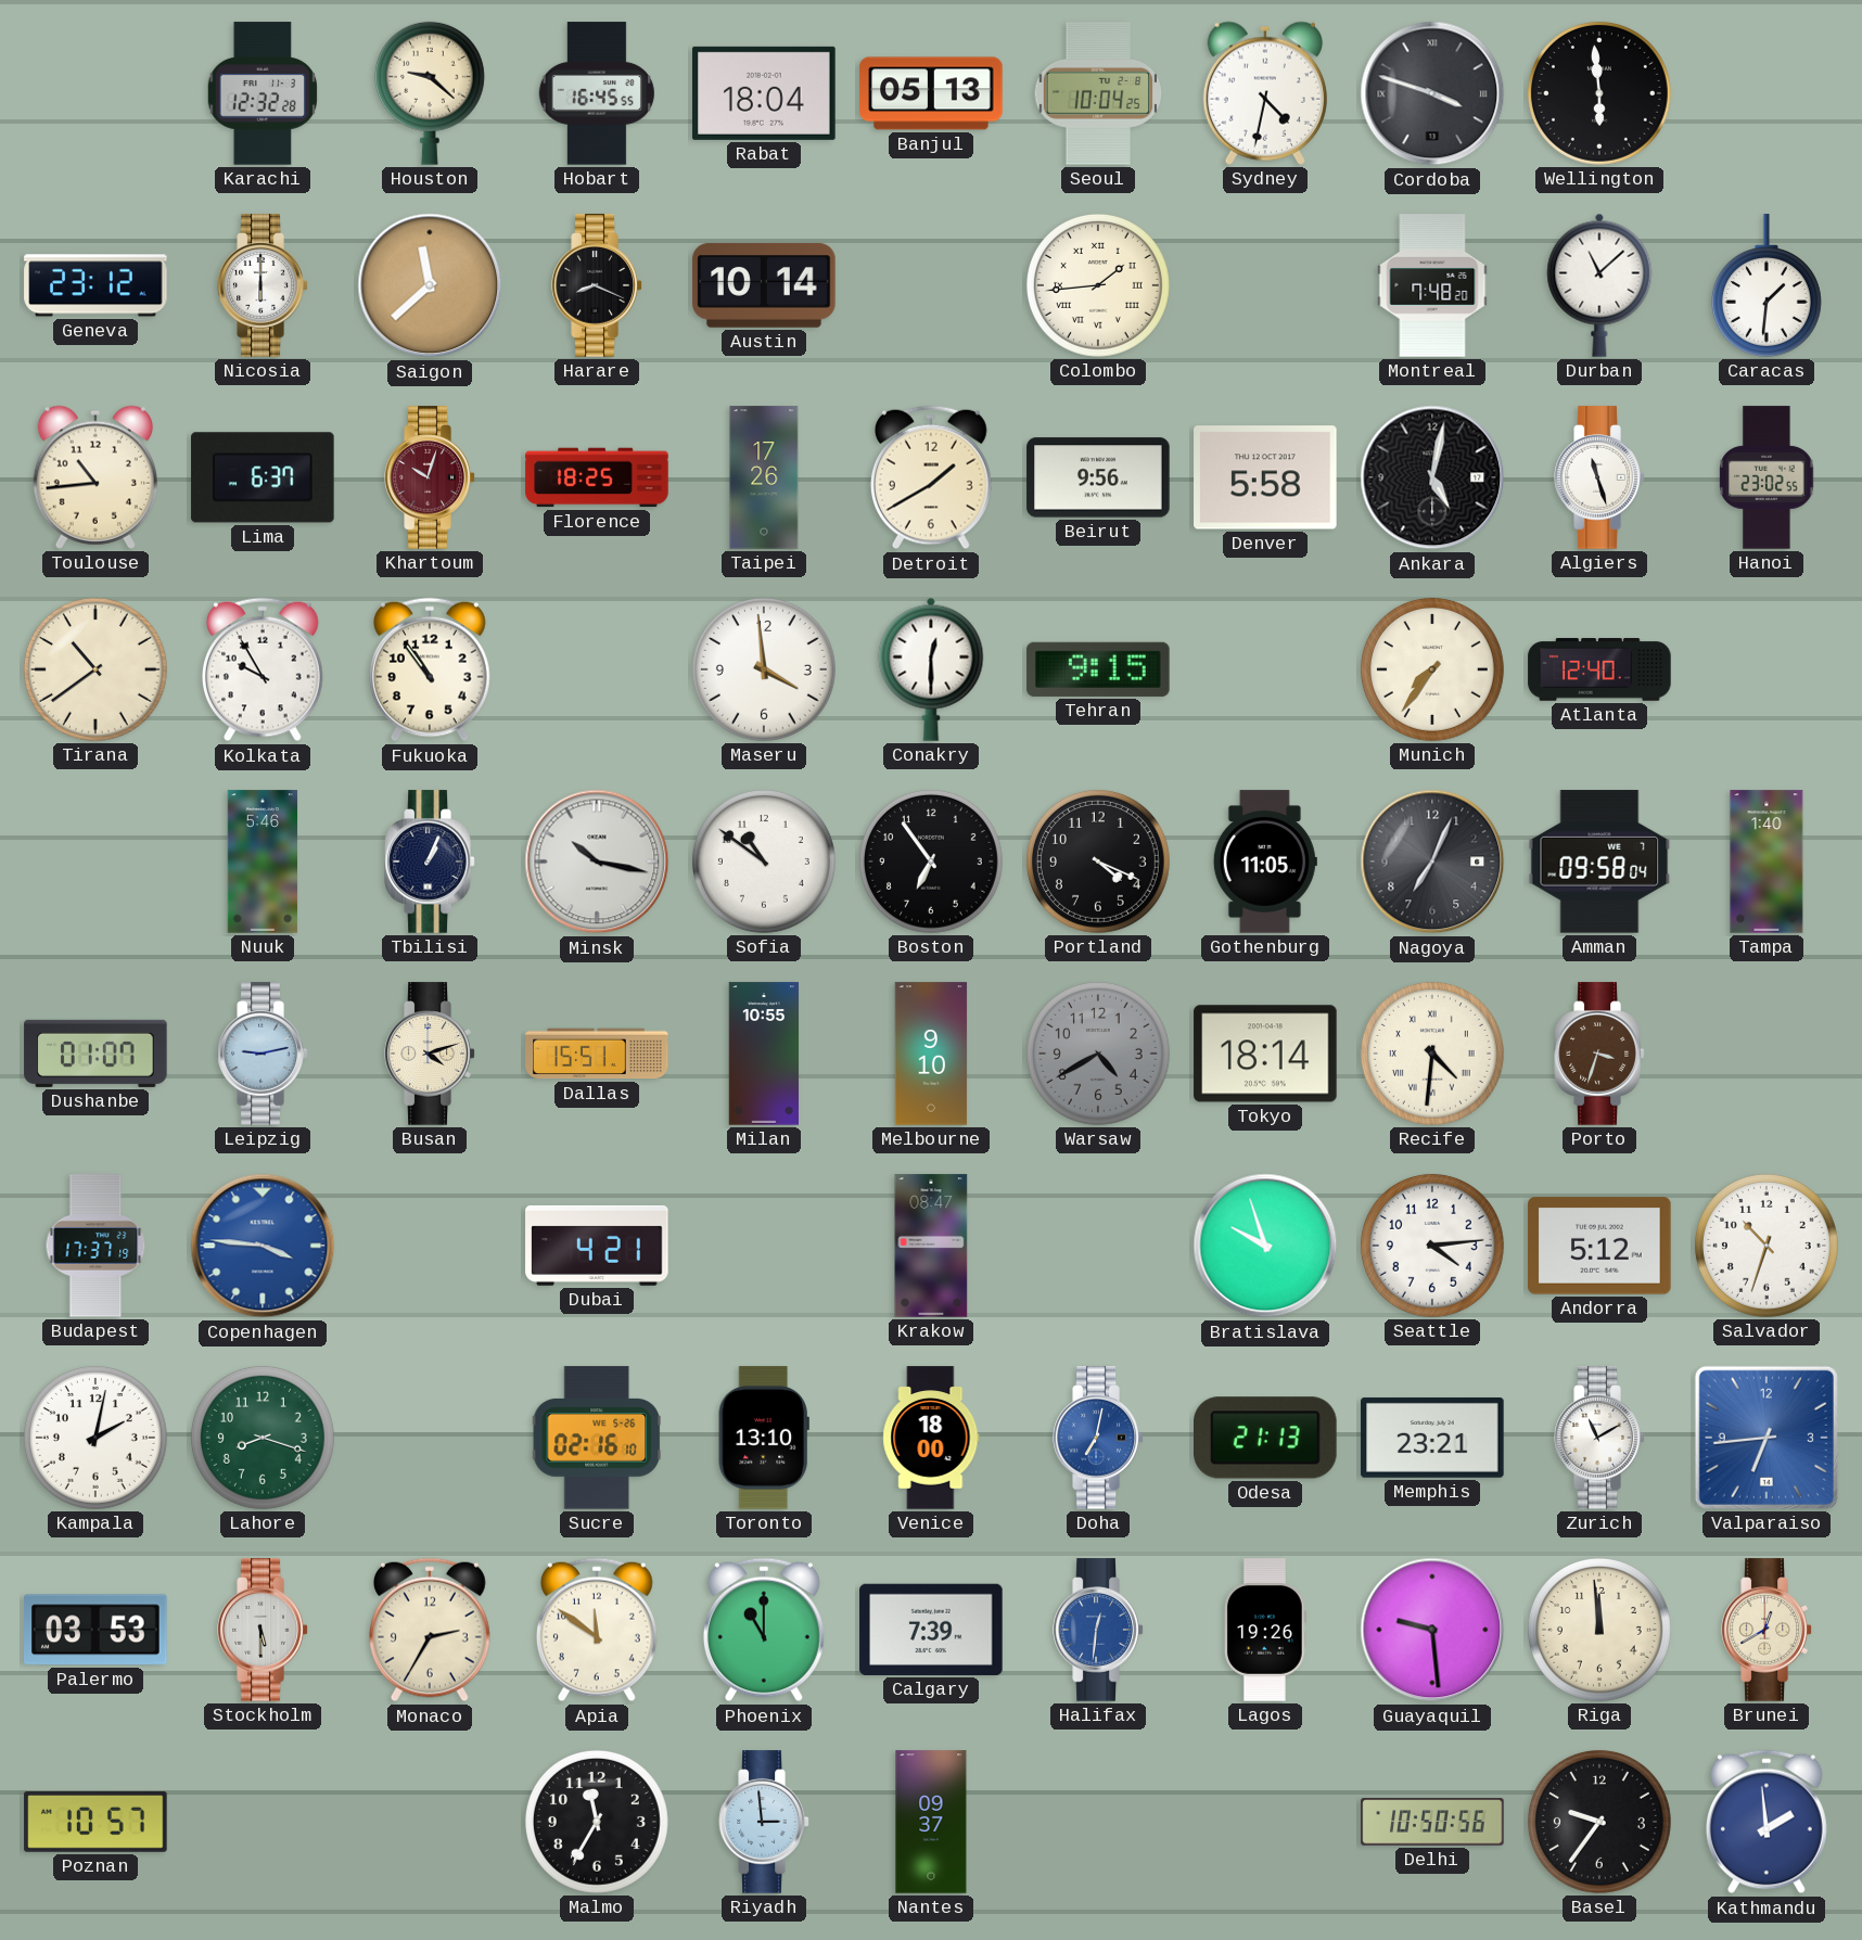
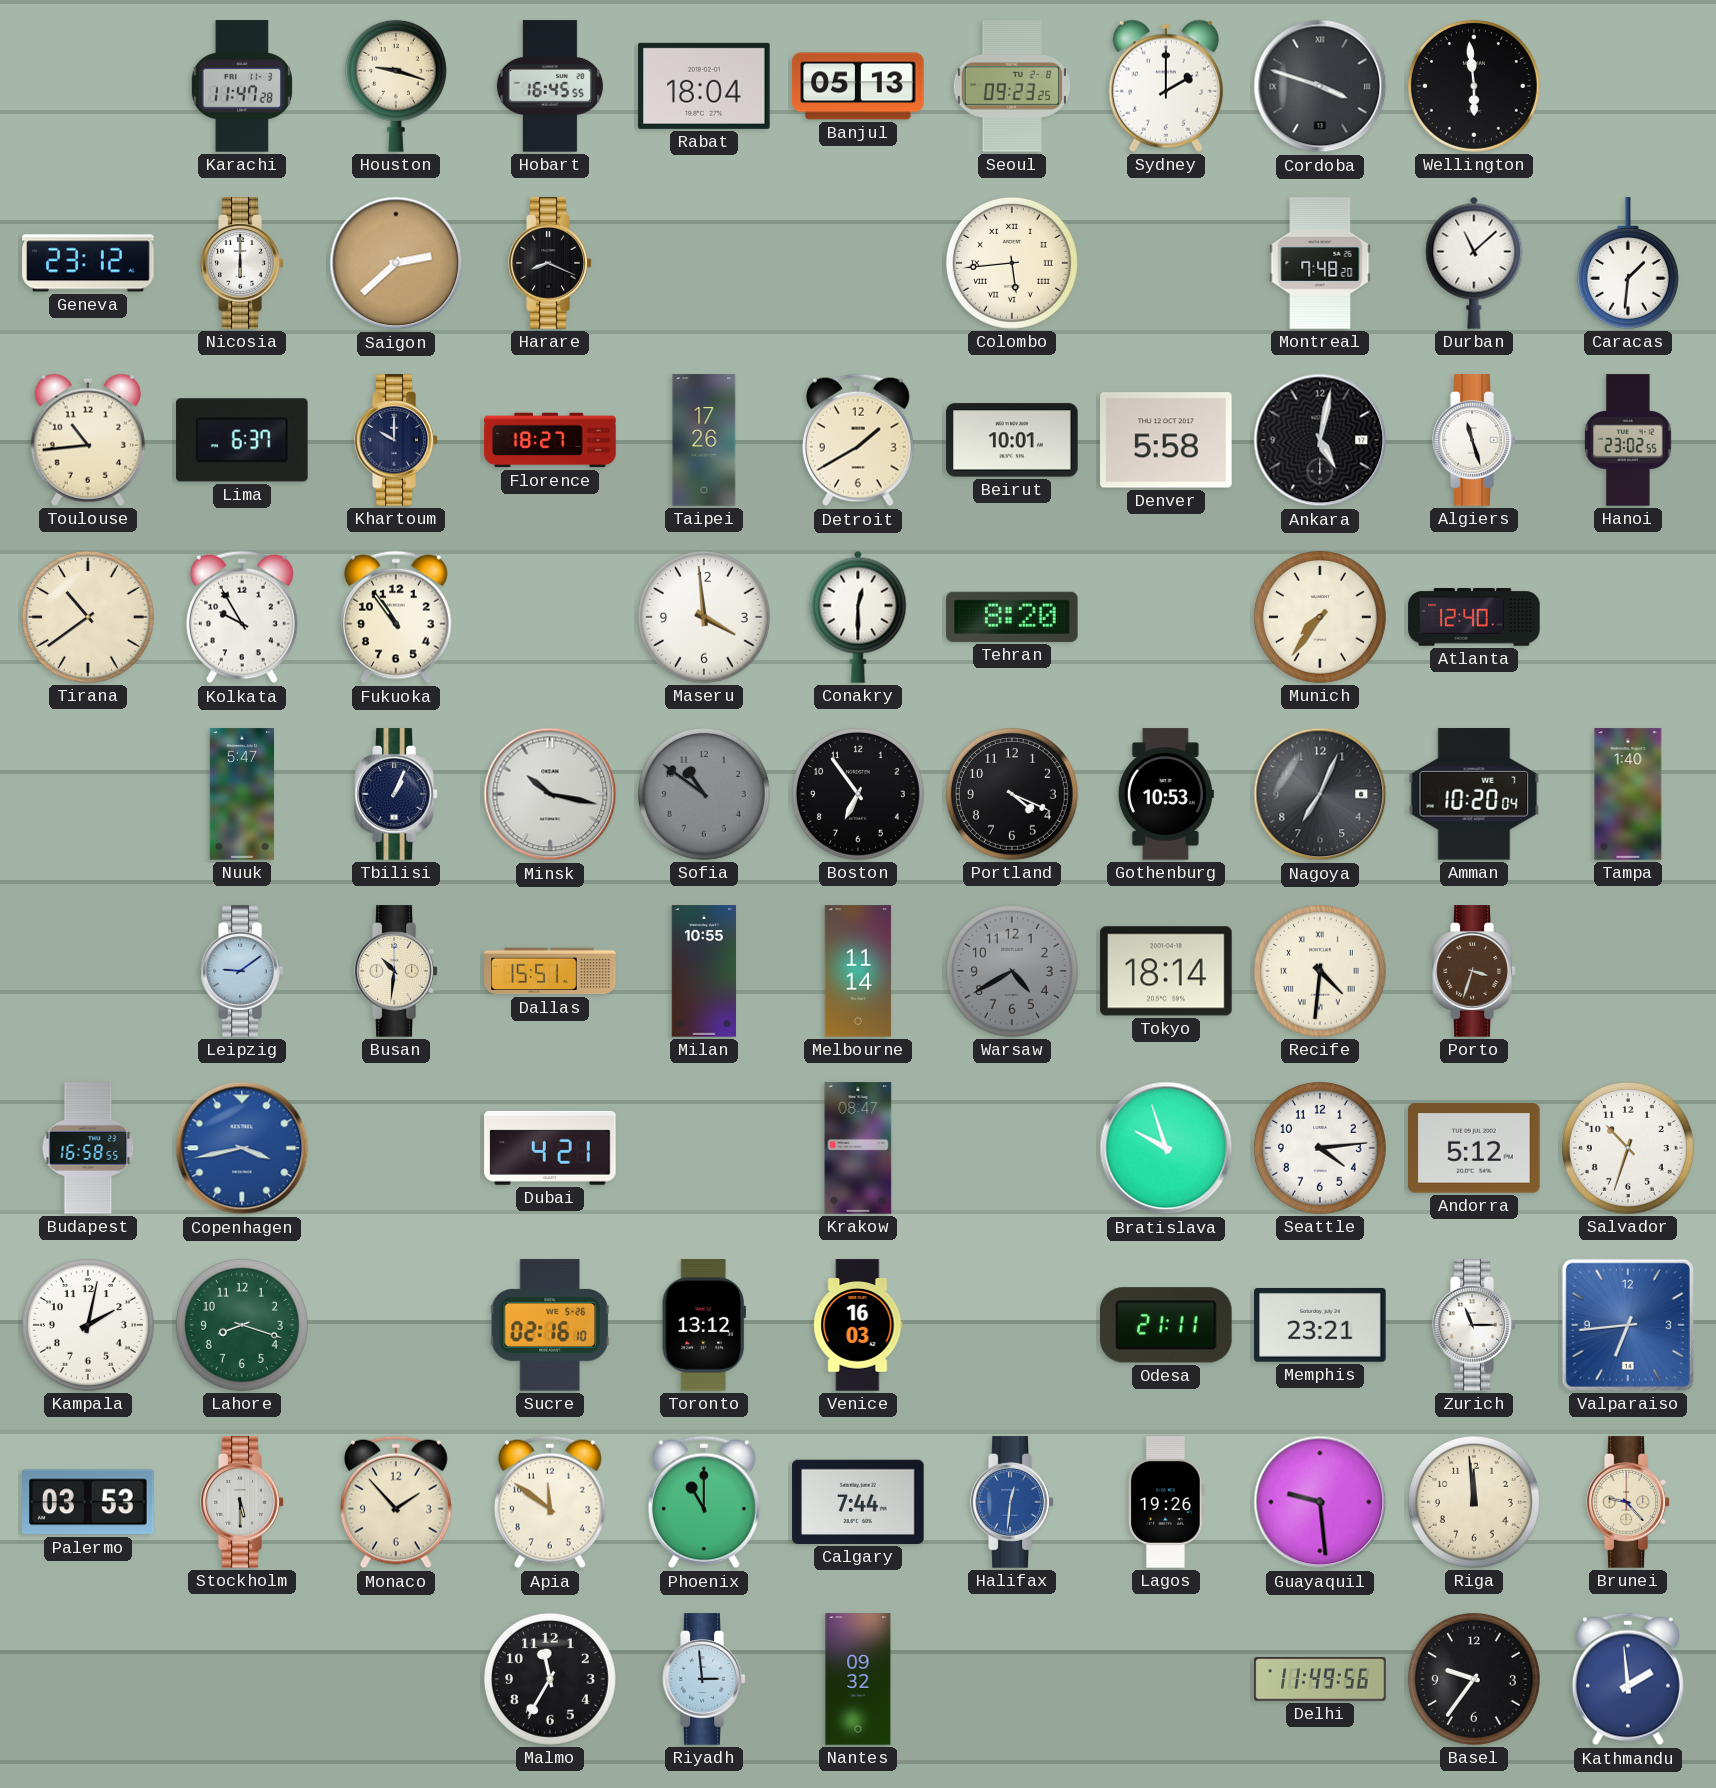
Karachi: 12:32 -> 11:47
Houston: 9:22 -> 9:18
Seoul: 10:04 -> 09:23
Sydney: 4:32 -> 2:00
Saigon: 11:38 -> 2:38
Austin: 10:14 -> none
Colombo: 1:44 -> 5:44
Khartoum: 10:03 -> 10:00
Khartoum dial: burgundy -> navy
Florence: 18:25 -> 18:27
Beirut: 9:56 -> 10:01
Tehran: 9:15 -> 8:20
Nuuk: 5:46 -> 5:47
Sofia dial: white -> grey
Gothenburg: 11:05 -> 10:53
Amman: 09:58 -> 10:20
Dushanbe: 01:07 -> none
Leipzig: 9:13 -> 9:09
Busan: 4:12 -> 10:31
Melbourne: 9:10 -> 11:14
Budapest: 17:37 -> 16:58
Copenhagen: 3:46 -> 3:43
Toronto: 13:10 -> 13:12
Venice: 18:00 -> 16:03
Doha: 7:02 -> none
Odesa: 21:13 -> 21:11
Zurich: 11:10 -> 11:15
Monaco: 2:35 -> 1:53
Calgary: 7:39 -> 7:44
Brunei: 12:40 -> 9:23
Poznan: 10:57 -> none
Nantes: 09:37 -> 09:32
Delhi: 10:50 -> 11:49
